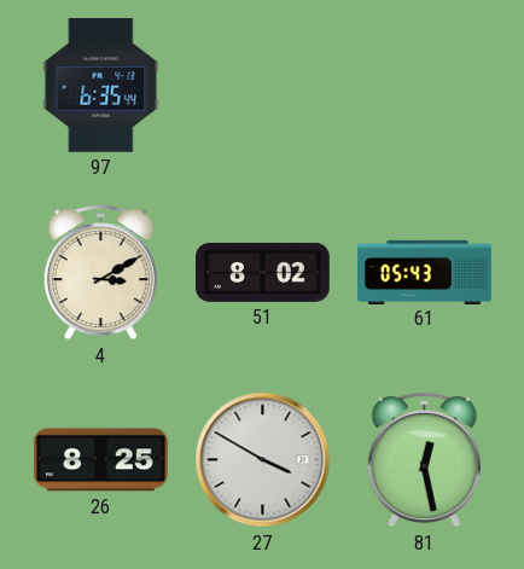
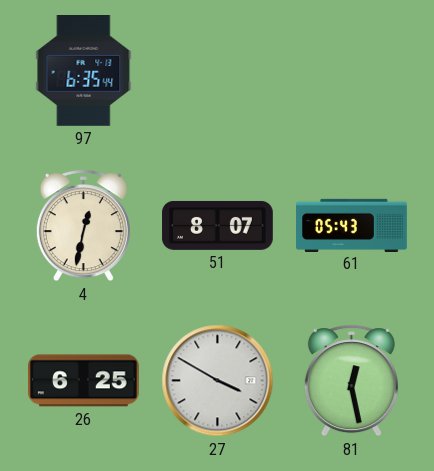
4: 3:10 -> 12:32
51: 8:02 -> 8:07
26: 8:25 -> 6:25
